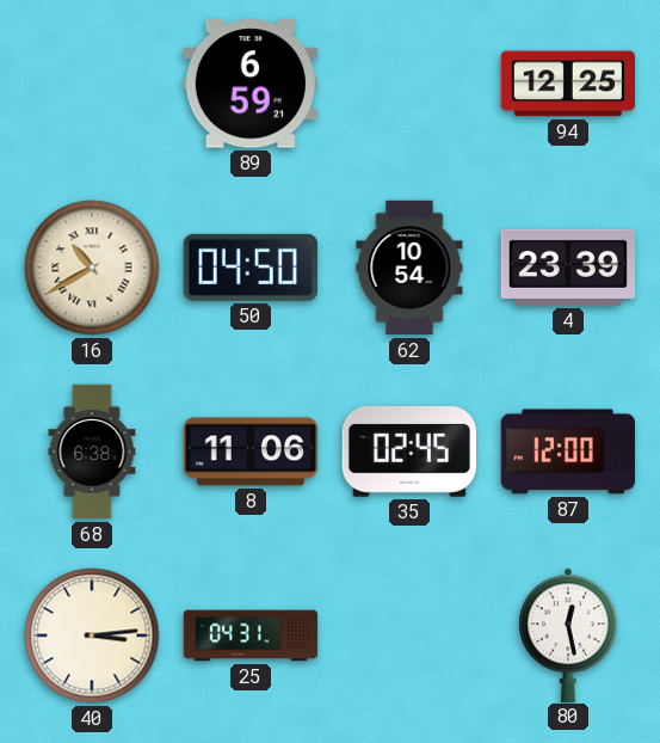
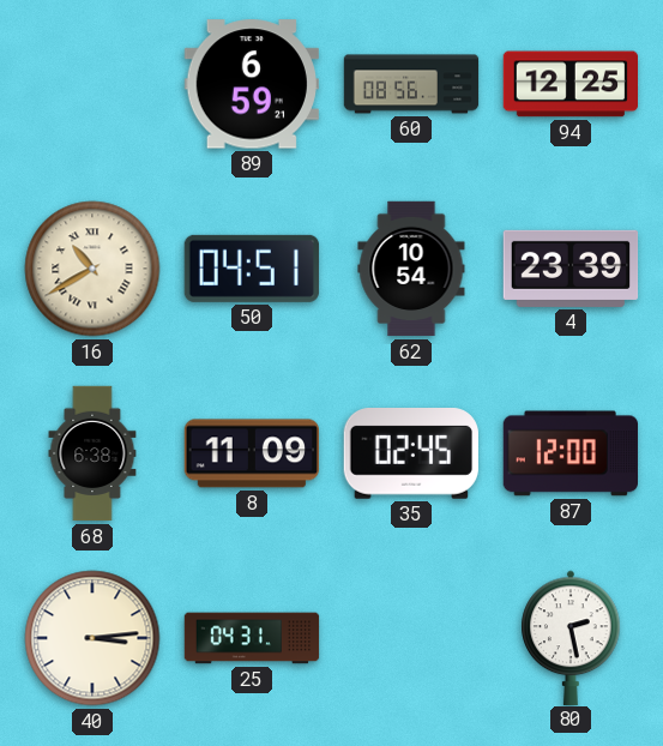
60: none -> 08:56
50: 04:50 -> 04:51
8: 11:06 -> 11:09
80: 12:28 -> 2:28
